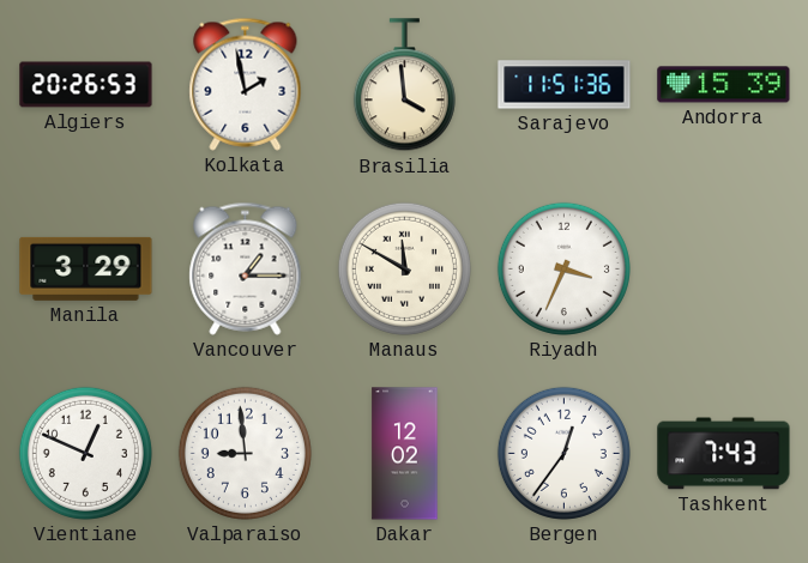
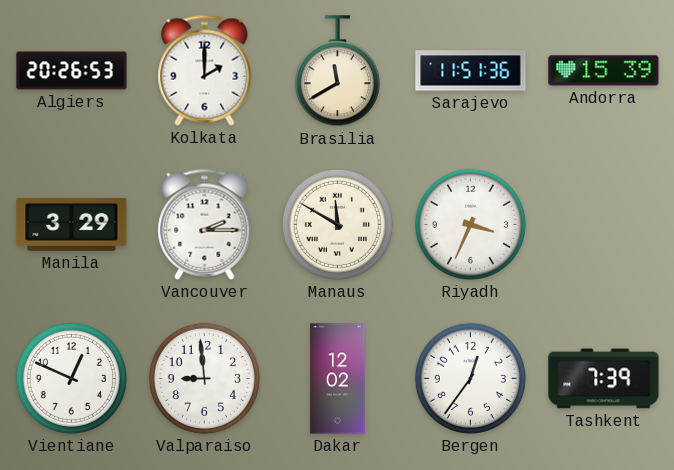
Kolkata: 1:58 -> 2:00
Brasilia: 3:59 -> 11:40
Vancouver: 1:15 -> 2:15
Tashkent: 7:43 -> 7:39
